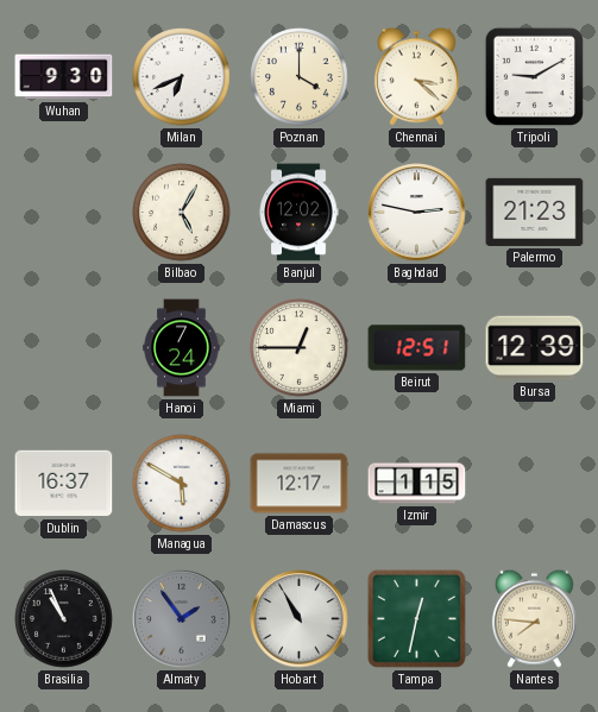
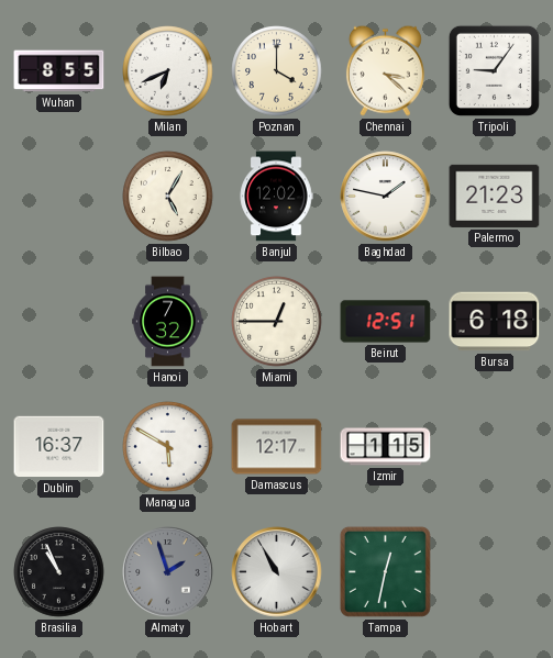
Wuhan: 9:30 -> 8:55
Tripoli: 9:10 -> 9:06
Baghdad: 2:47 -> 1:47
Hanoi: 7:24 -> 7:32
Bursa: 12:39 -> 6:18
Almaty: 1:54 -> 1:57
Nantes: 7:46 -> none
